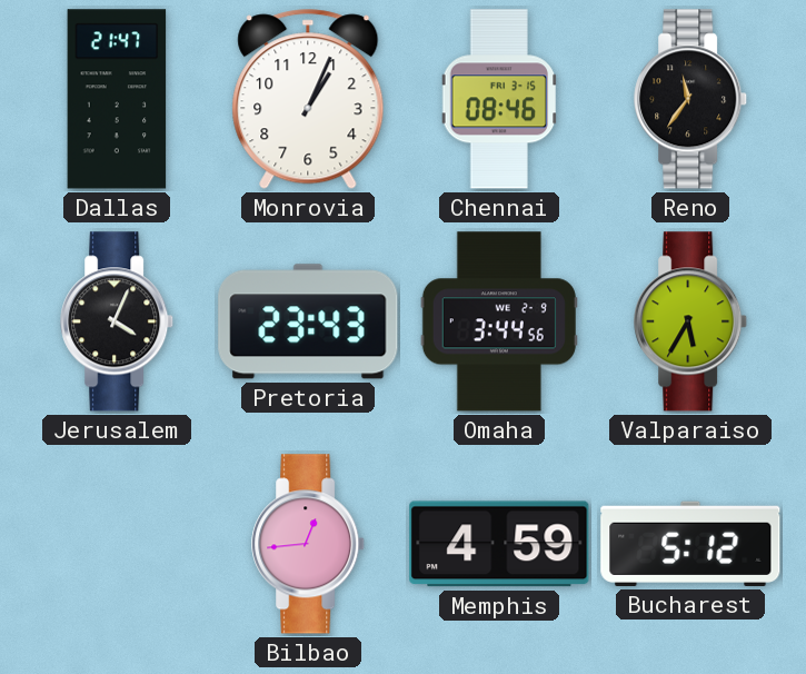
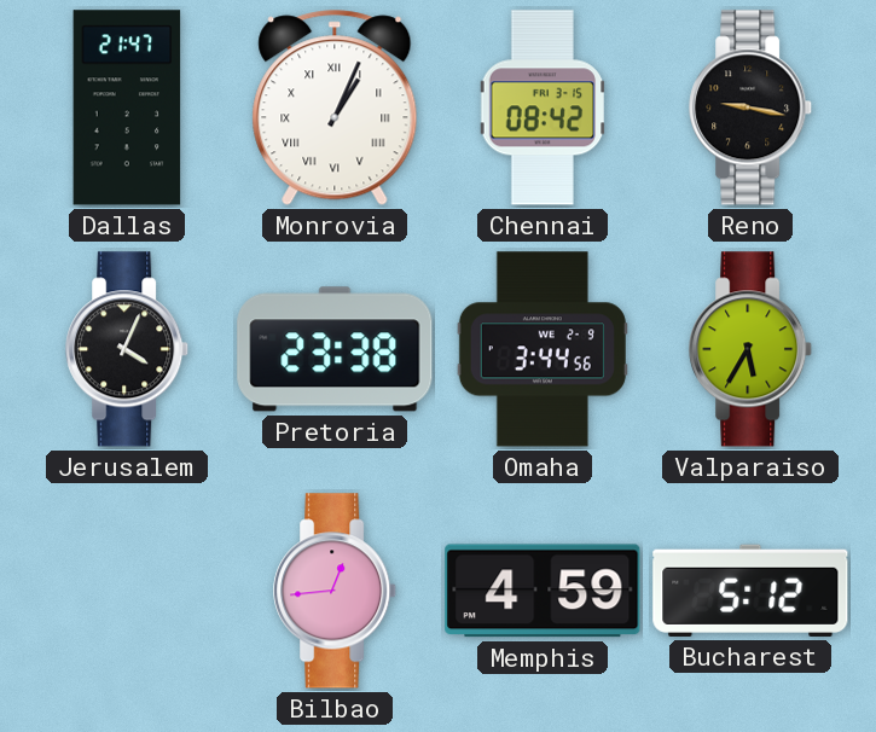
Monrovia numerals: Arabic -> Roman
Chennai: 08:46 -> 08:42
Reno: 11:36 -> 9:17
Pretoria: 23:43 -> 23:38
